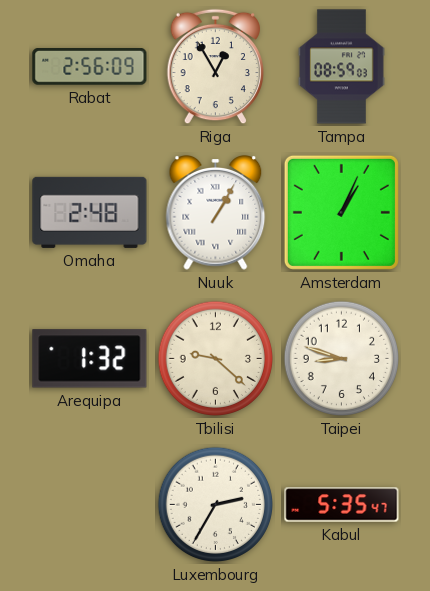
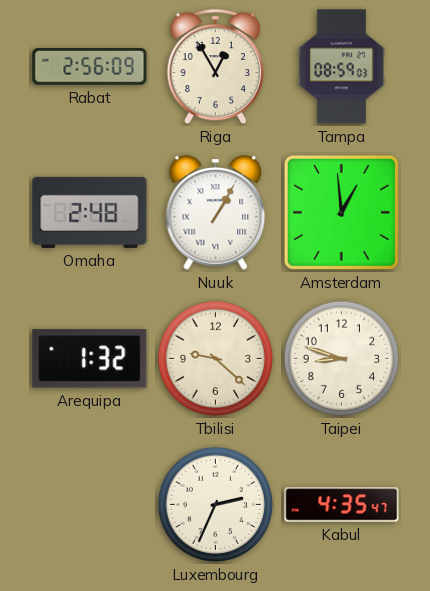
Amsterdam: 1:04 -> 12:59
Luxembourg: 2:35 -> 2:34
Kabul: 5:35 -> 4:35
